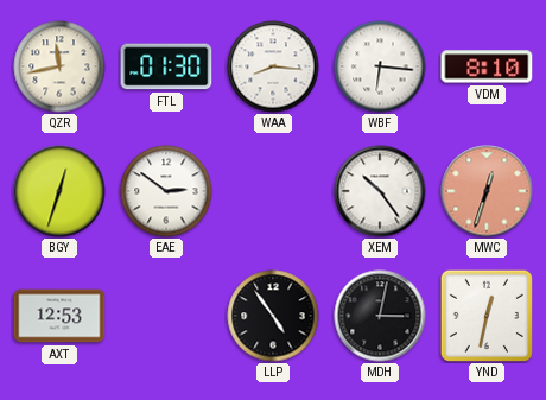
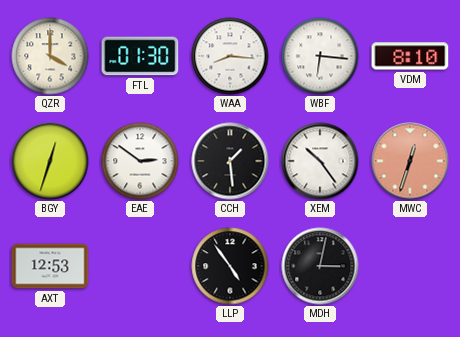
QZR: 11:43 -> 4:00
CCH: none -> 1:29
YND: 12:32 -> none
